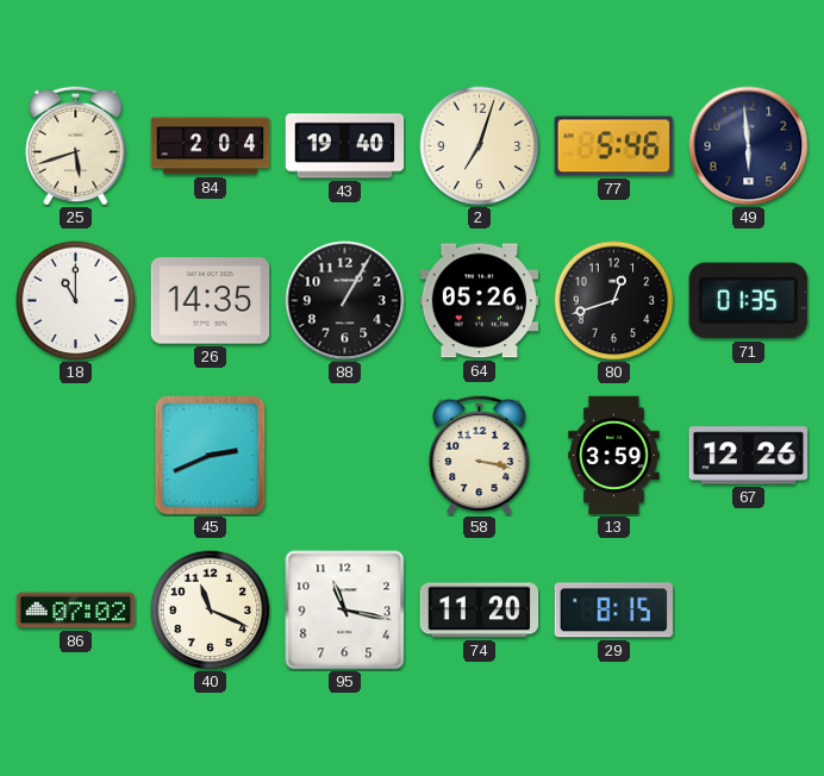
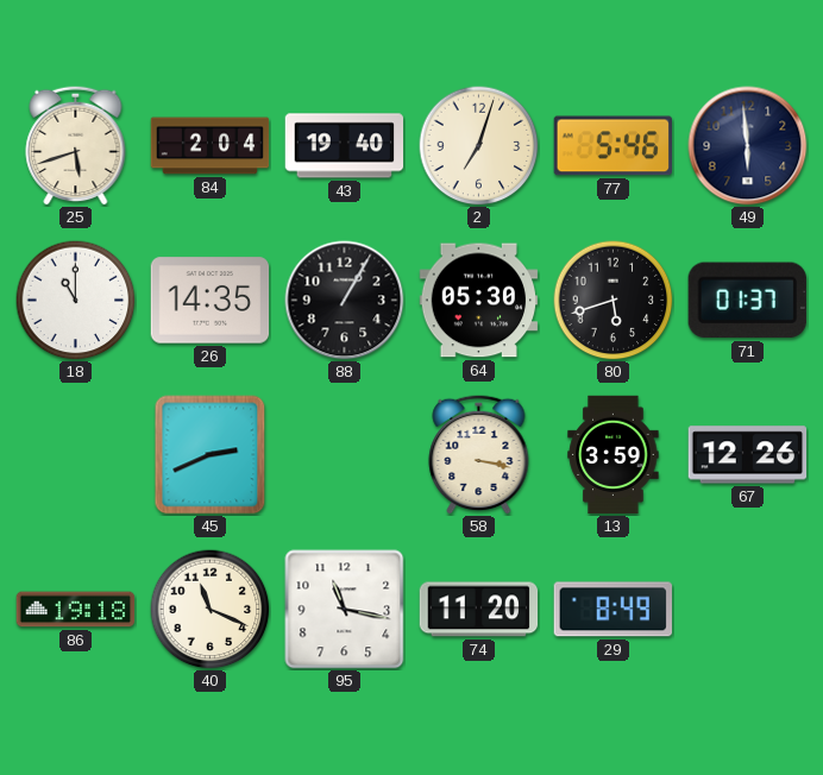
64: 05:26 -> 05:30
80: 12:42 -> 5:42
71: 01:35 -> 01:37
86: 07:02 -> 19:18
29: 8:15 -> 8:49
